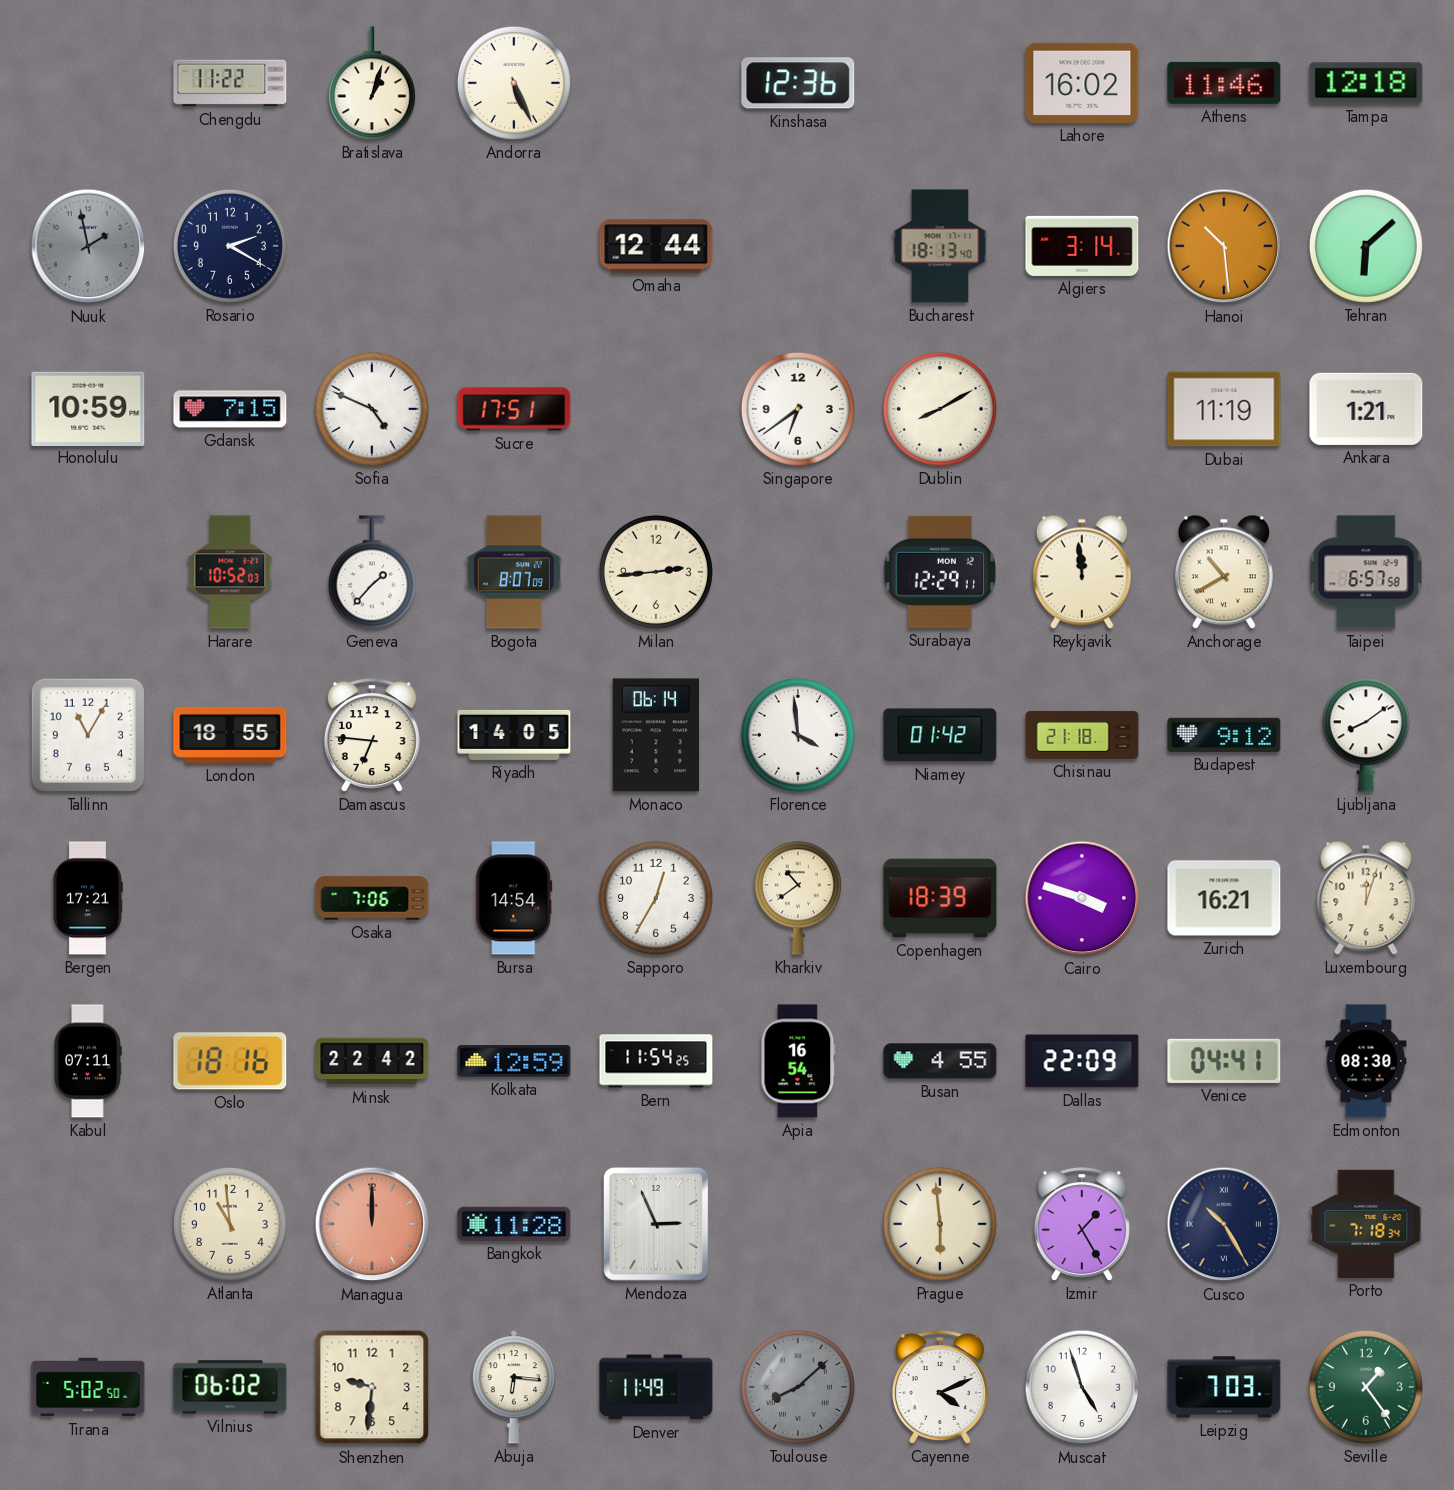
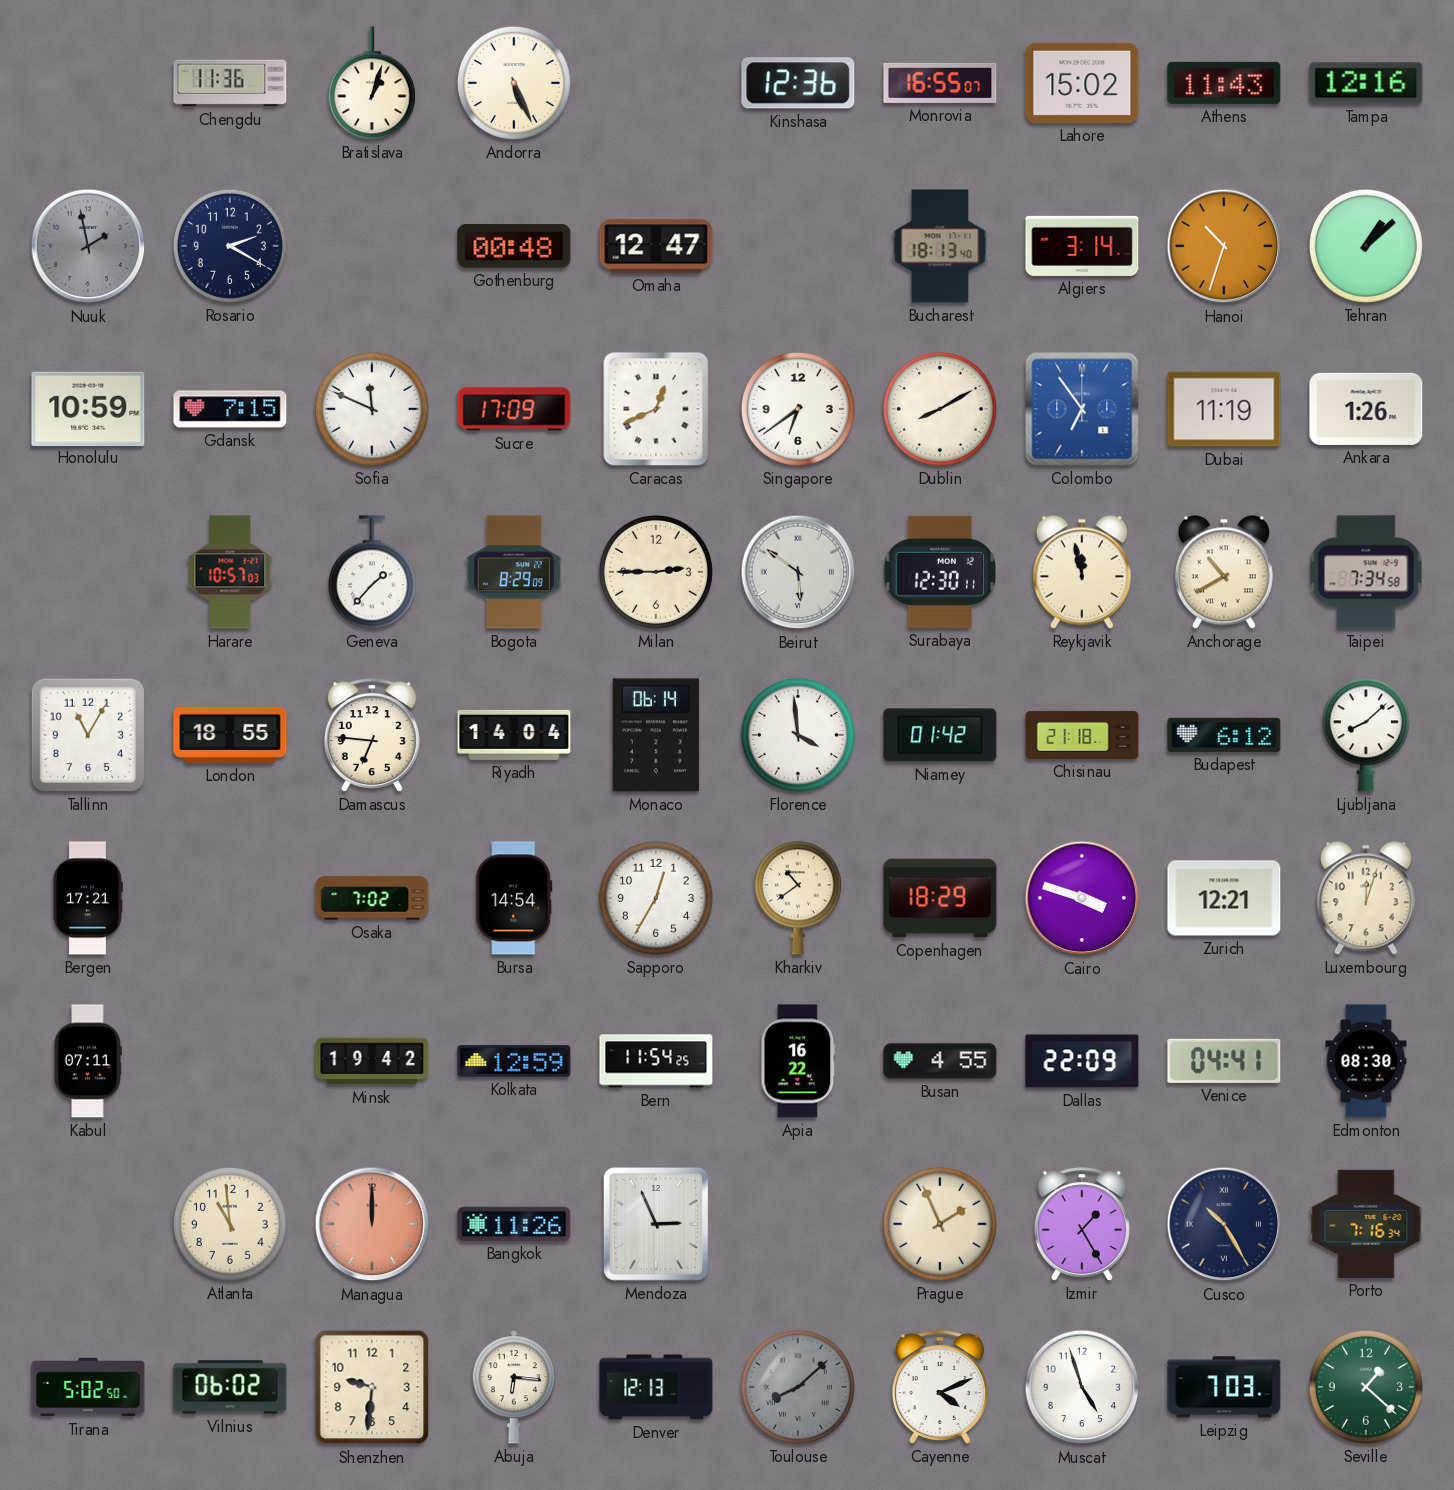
Chengdu: 11:22 -> 11:36
Monrovia: none -> 16:55
Lahore: 16:02 -> 15:02
Athens: 11:46 -> 11:43
Tampa: 12:18 -> 12:16
Gothenburg: none -> 00:48
Omaha: 12:44 -> 12:47
Hanoi: 10:29 -> 10:33
Tehran: 6:08 -> 1:08
Sofia: 4:49 -> 11:49
Sucre: 17:51 -> 17:09
Caracas: none -> 12:41
Colombo: none -> 6:54
Ankara: 1:21 -> 1:26
Harare: 10:52 -> 10:57
Bogota: 8:07 -> 8:29
Milan: 2:44 -> 2:45
Beirut: none -> 5:51
Surabaya: 12:29 -> 12:30
Reykjavik: 11:59 -> 11:58
Taipei: 6:57 -> 7:34
Riyadh: 14:05 -> 14:04
Budapest: 9:12 -> 6:12
Ljubljana: 8:09 -> 8:08
Osaka: 7:06 -> 7:02
Copenhagen: 18:39 -> 18:29
Zurich: 16:21 -> 12:21
Oslo: 18:16 -> none
Minsk: 22:42 -> 19:42
Apia: 16:54 -> 16:22
Bangkok: 11:28 -> 11:26
Prague: 5:59 -> 1:56
Porto: 7:18 -> 7:16
Denver: 11:49 -> 12:13
Seville: 1:24 -> 1:22
